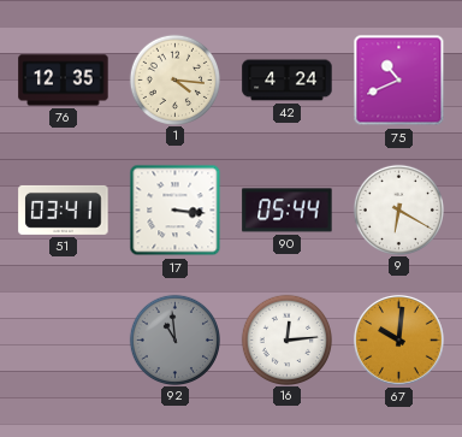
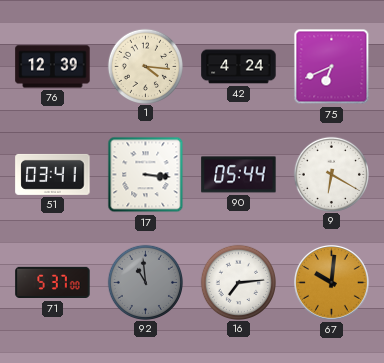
76: 12:35 -> 12:39
75: 10:41 -> 6:41
71: none -> 5:37
16: 12:14 -> 7:14
